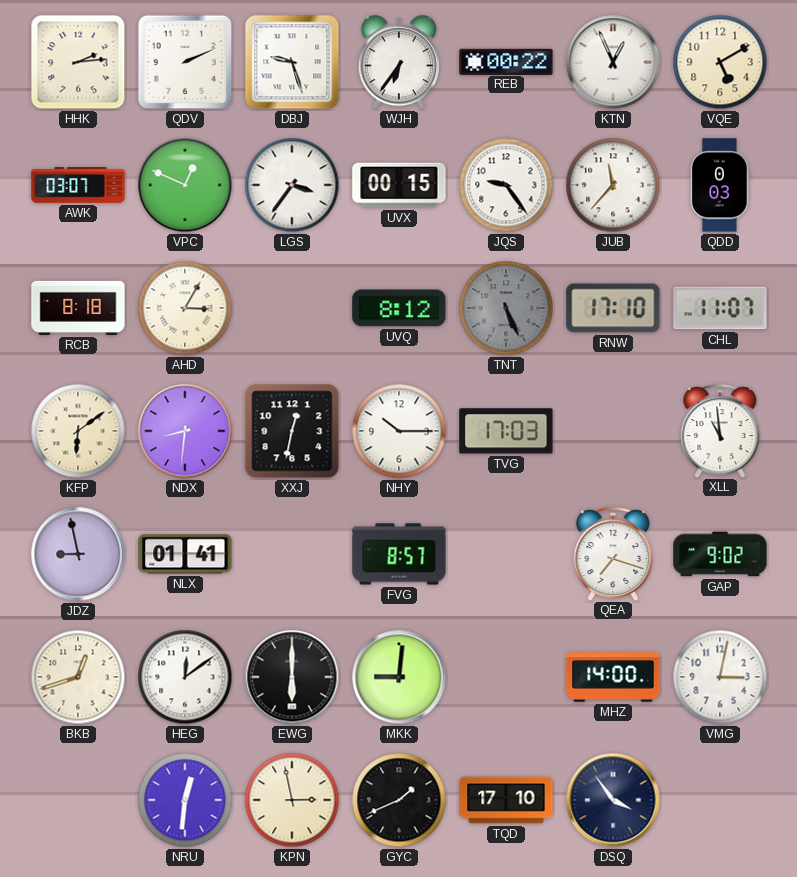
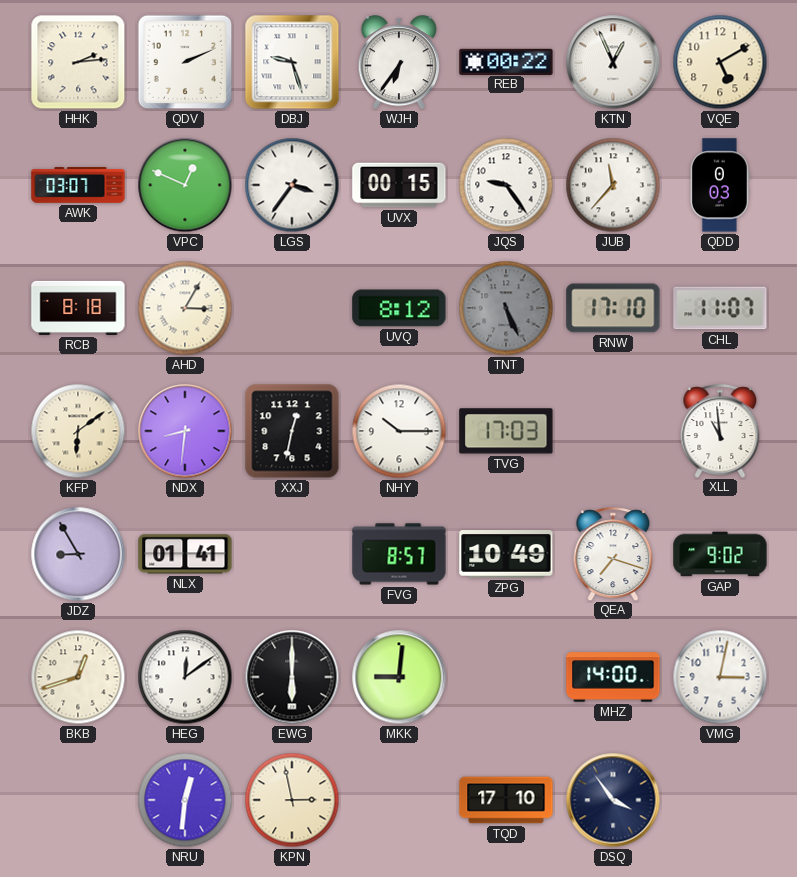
JDZ: 8:58 -> 8:55
ZPG: none -> 10:49
GYC: 1:41 -> none
